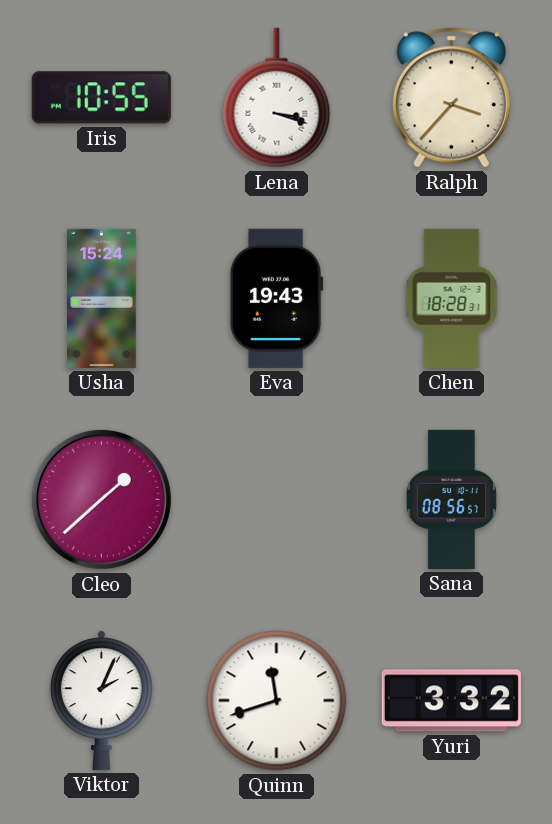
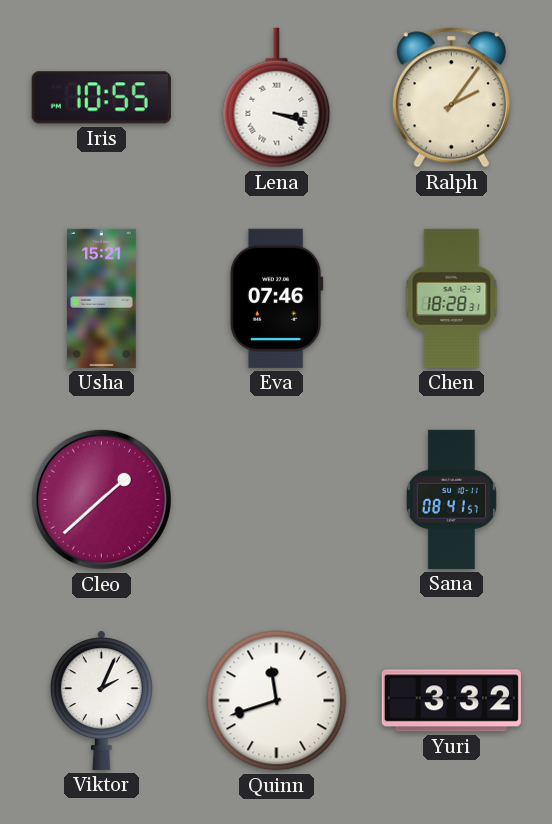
Ralph: 3:37 -> 2:06
Usha: 15:24 -> 15:21
Eva: 19:43 -> 07:46
Sana: 08:56 -> 08:41
